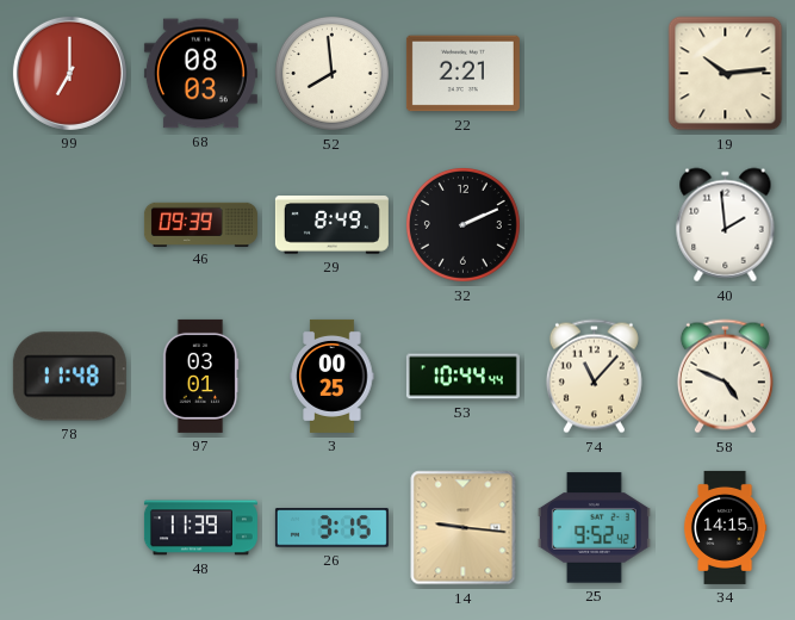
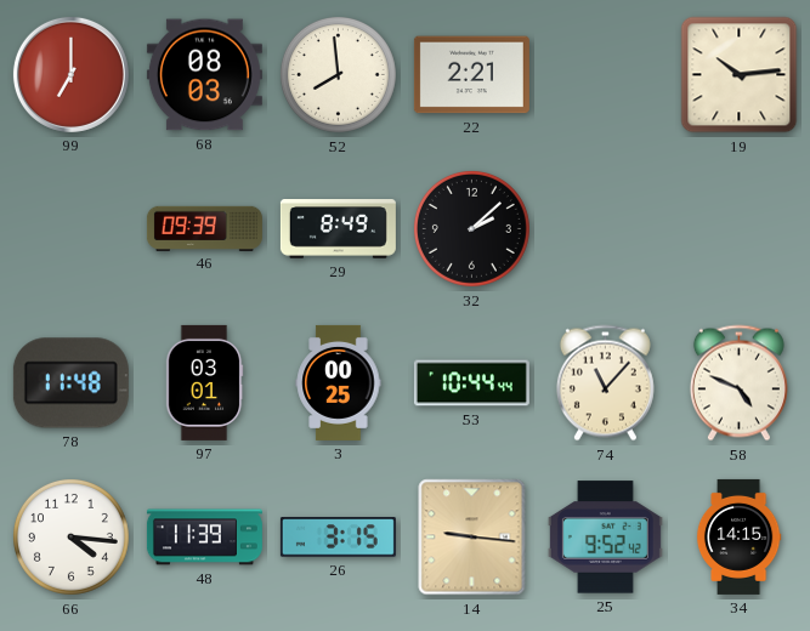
32: 2:11 -> 2:08
40: 1:59 -> none
66: none -> 4:16
